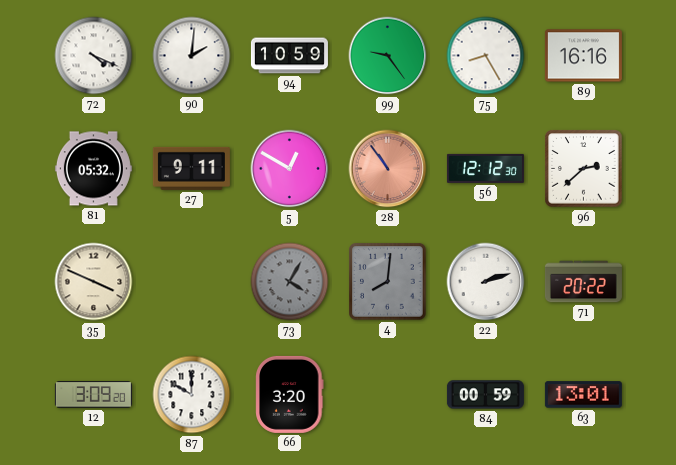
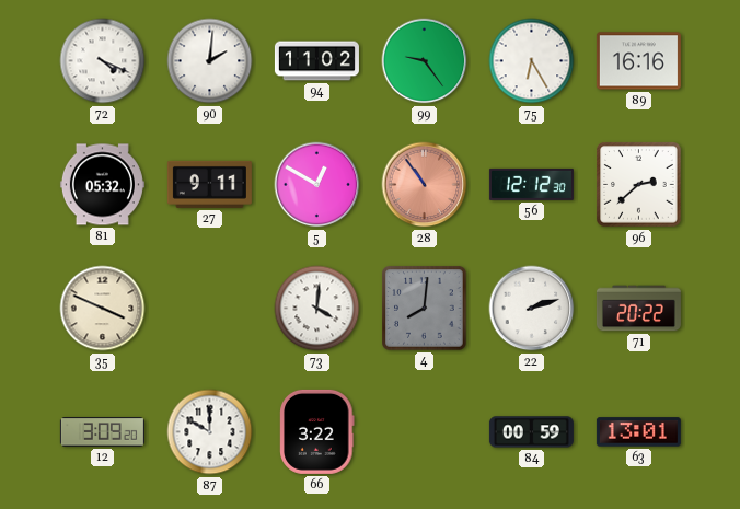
94: 10:59 -> 11:02
75: 8:25 -> 6:25
73: 4:05 -> 4:01
73 dial: grey -> white
66: 3:20 -> 3:22
